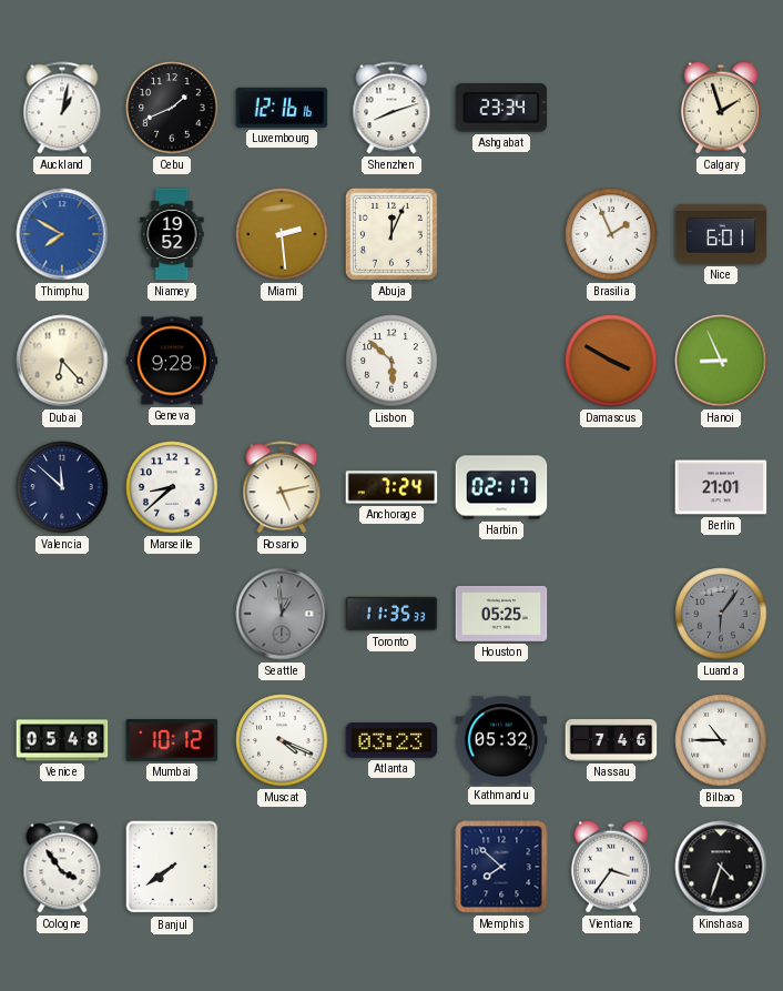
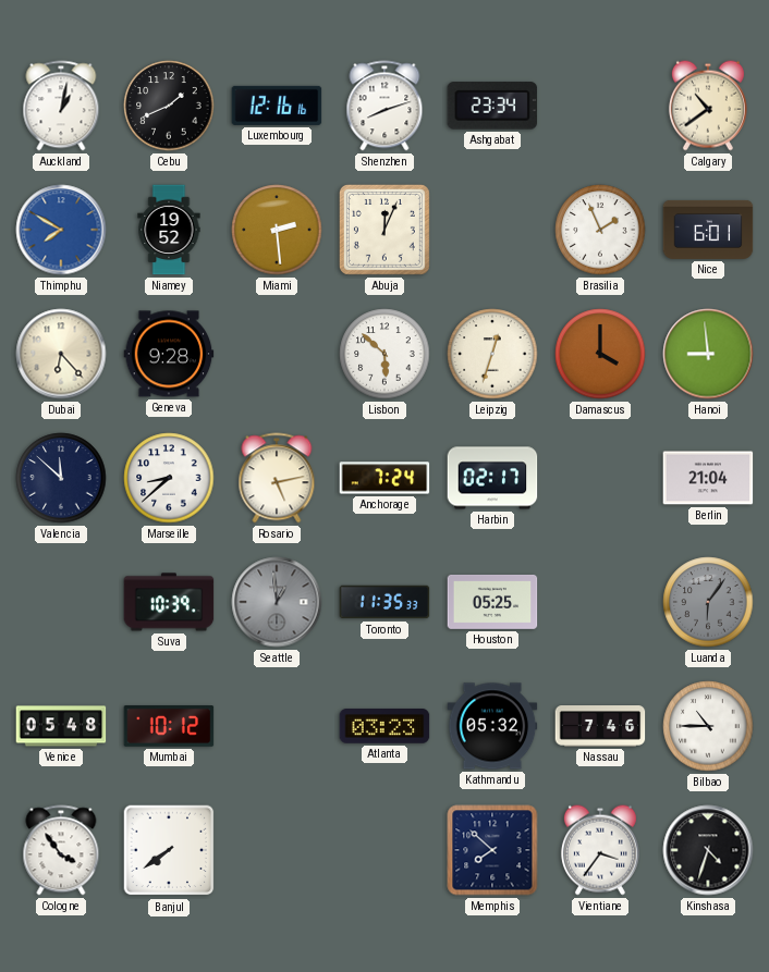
Calgary: 1:57 -> 10:39
Leipzig: none -> 12:33
Damascus: 3:50 -> 4:00
Hanoi: 8:56 -> 8:59
Berlin: 21:01 -> 21:04
Suva: none -> 10:39
Muscat: 4:19 -> none
